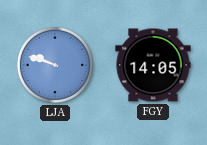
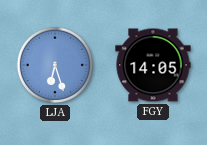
LJA: 9:48 -> 6:27
